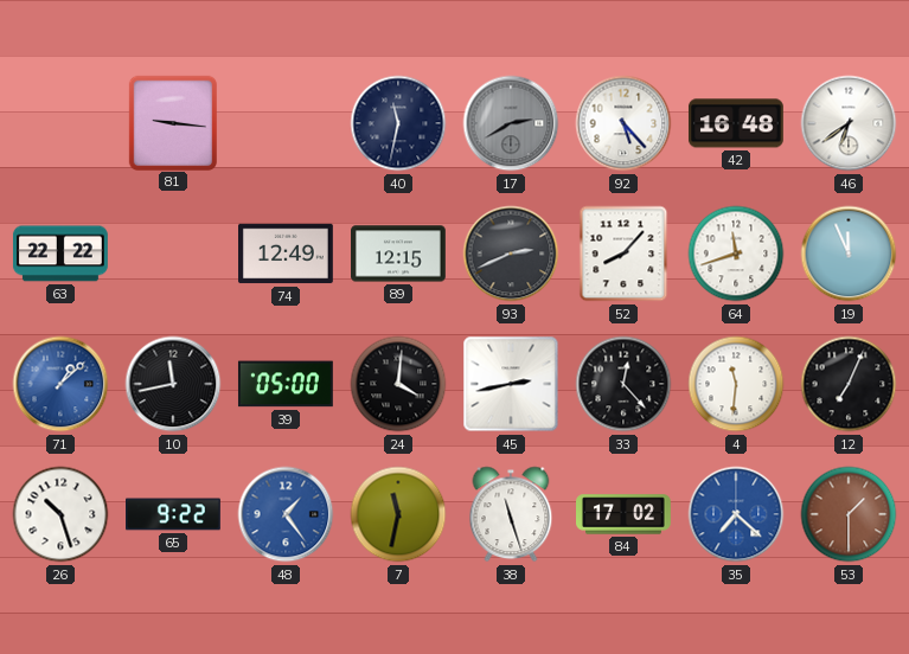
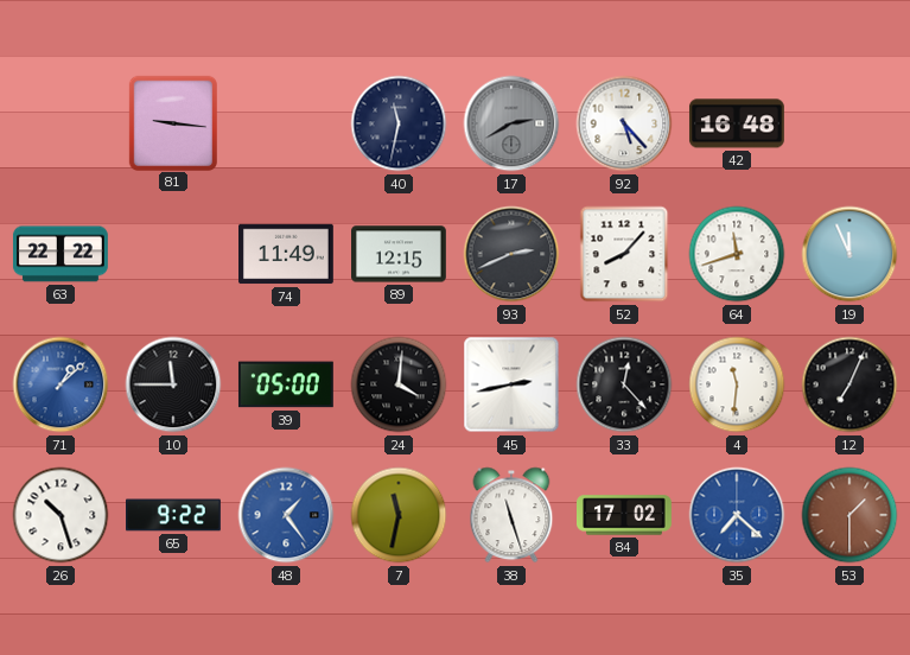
46: 6:39 -> none
74: 12:49 -> 11:49
10: 11:43 -> 11:45
